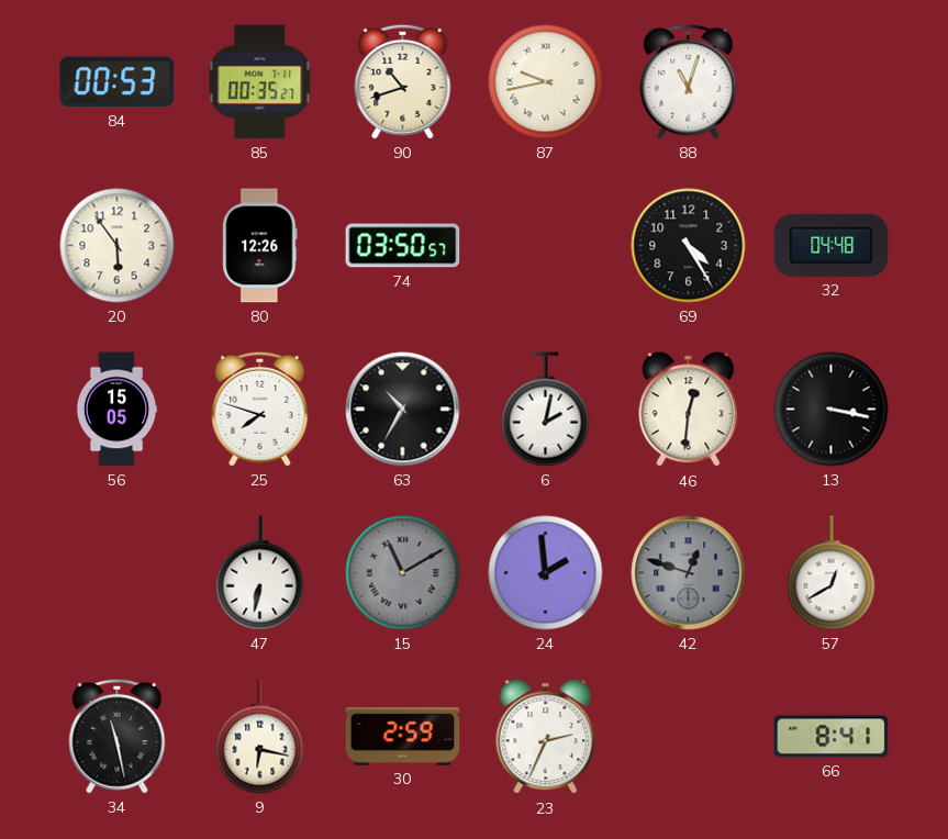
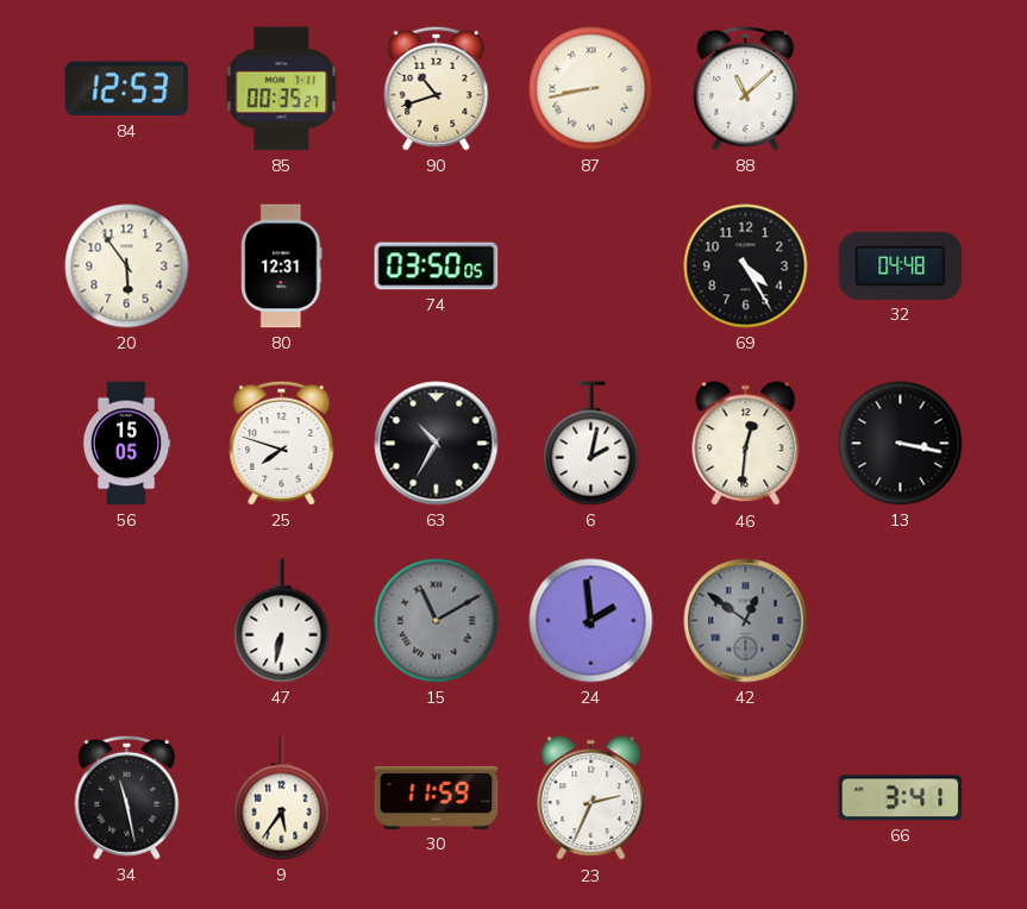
84: 00:53 -> 12:53
87: 9:43 -> 8:43
88: 11:03 -> 11:08
80: 12:26 -> 12:31
74: 03:50:57 -> 03:50:05
42: 12:48 -> 12:51
57: 12:40 -> none
9: 6:17 -> 5:36
30: 2:59 -> 11:59
66: 8:41 -> 3:41
